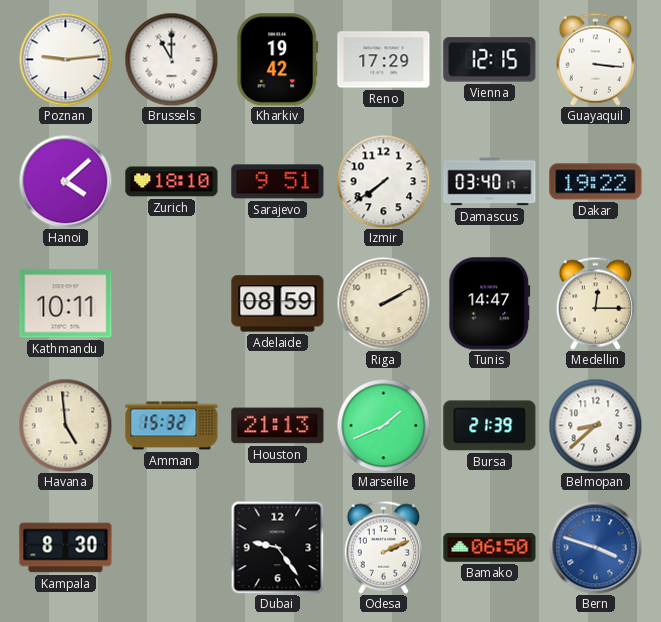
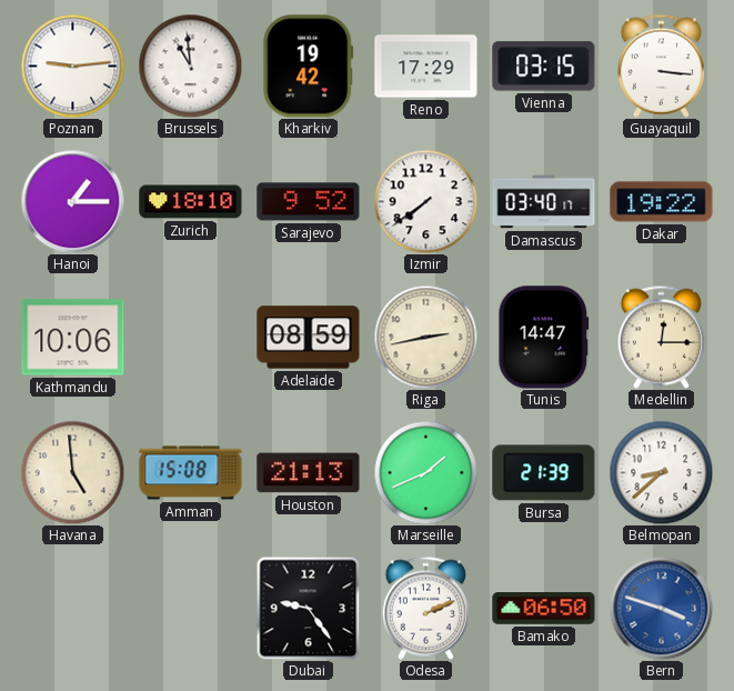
Brussels: 11:00 -> 10:59
Vienna: 12:15 -> 03:15
Hanoi: 4:08 -> 1:15
Sarajevo: 9:51 -> 9:52
Kathmandu: 10:11 -> 10:06
Riga: 2:10 -> 2:43
Amman: 15:32 -> 15:08
Kampala: 8:30 -> none
